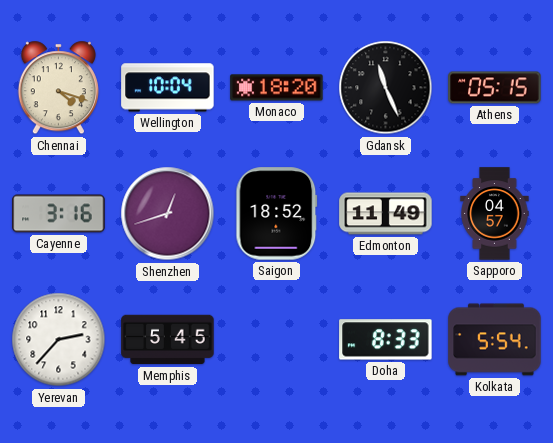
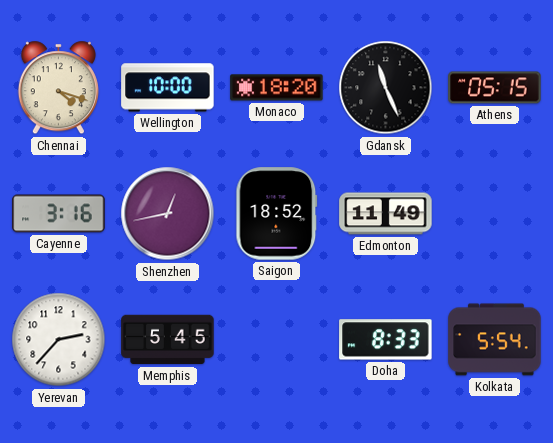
Wellington: 10:04 -> 10:00
Shenzhen: 12:42 -> 12:43
Sapporo: 04:57 -> none
